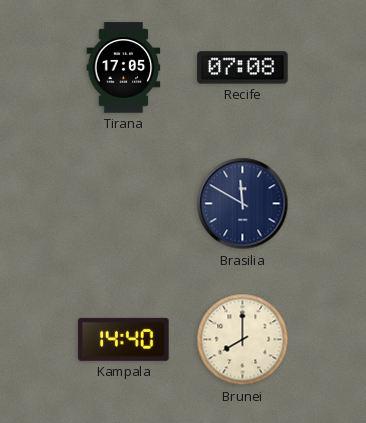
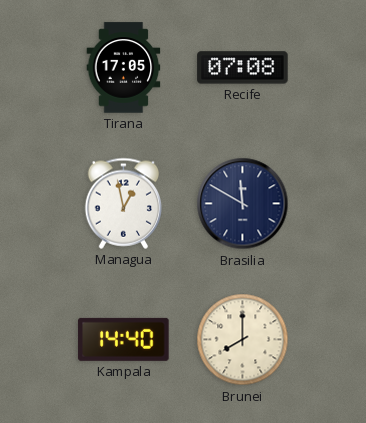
Managua: none -> 12:58
